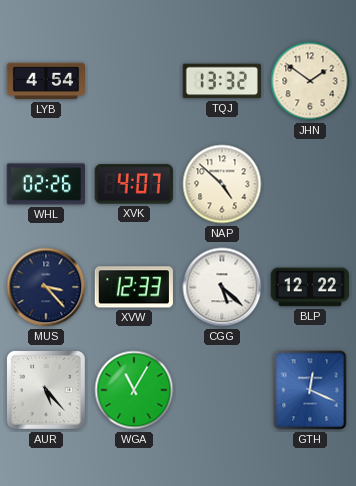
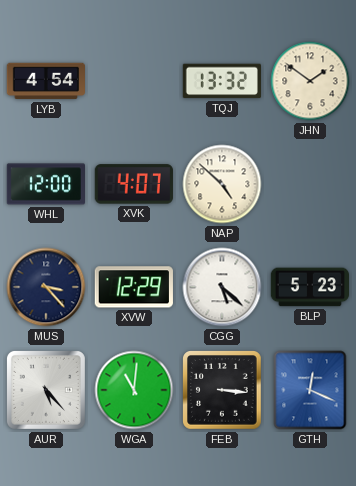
WHL: 02:26 -> 12:00
XVW: 12:33 -> 12:29
BLP: 12:22 -> 5:23
WGA: 11:05 -> 11:01
FEB: none -> 3:16
